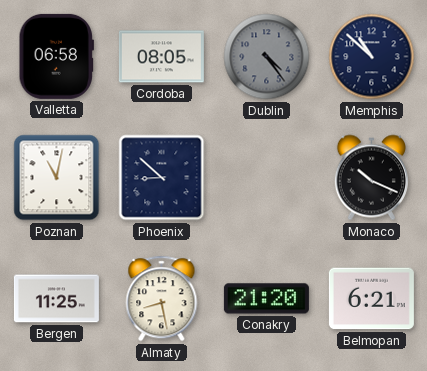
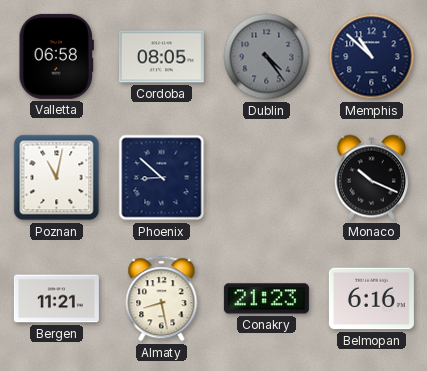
Bergen: 11:25 -> 11:21
Conakry: 21:20 -> 21:23
Belmopan: 6:21 -> 6:16
